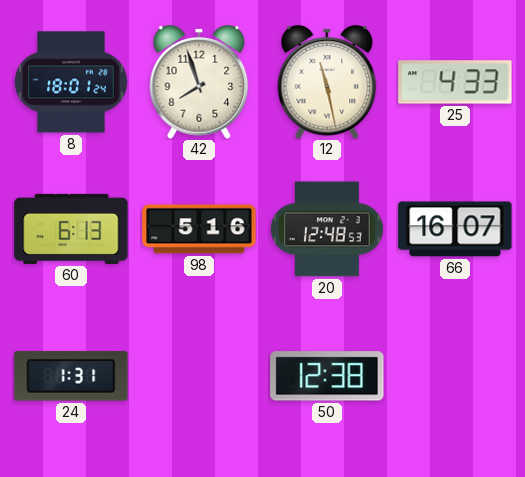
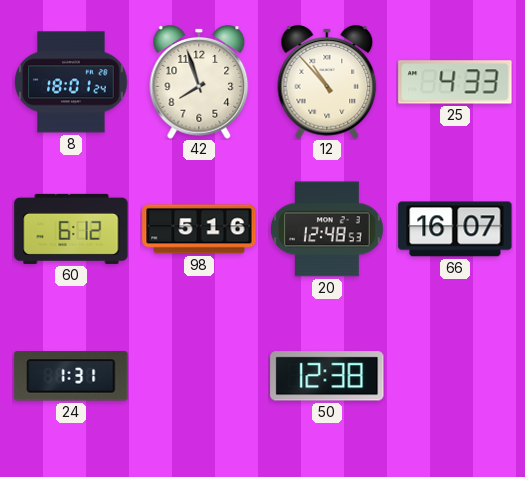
12: 11:28 -> 10:53
60: 6:13 -> 6:12
